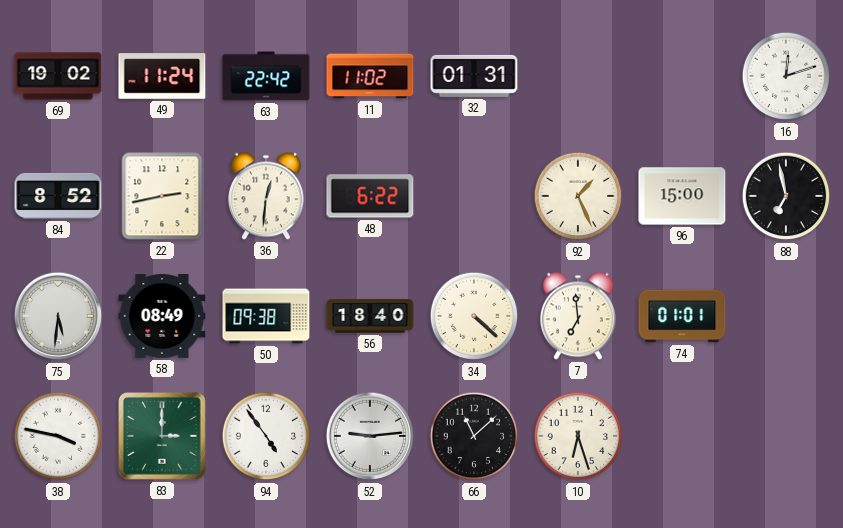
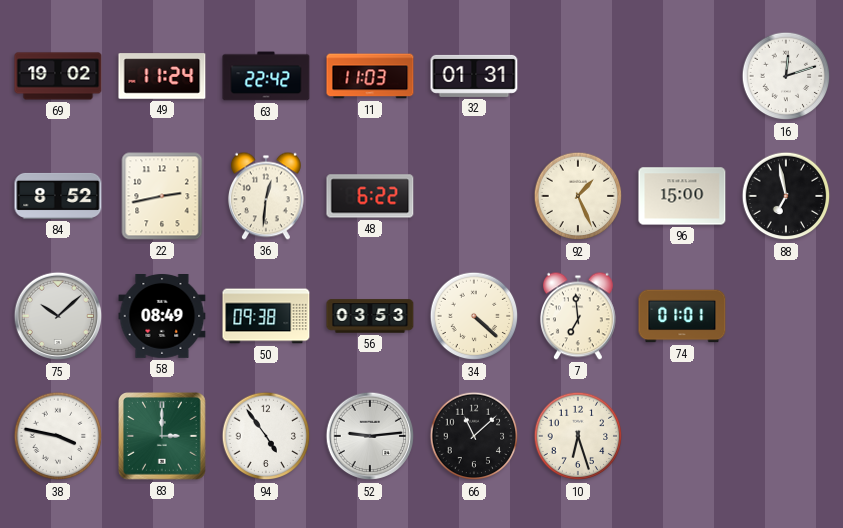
11: 11:02 -> 11:03
75: 5:31 -> 10:08
56: 18:40 -> 03:53
